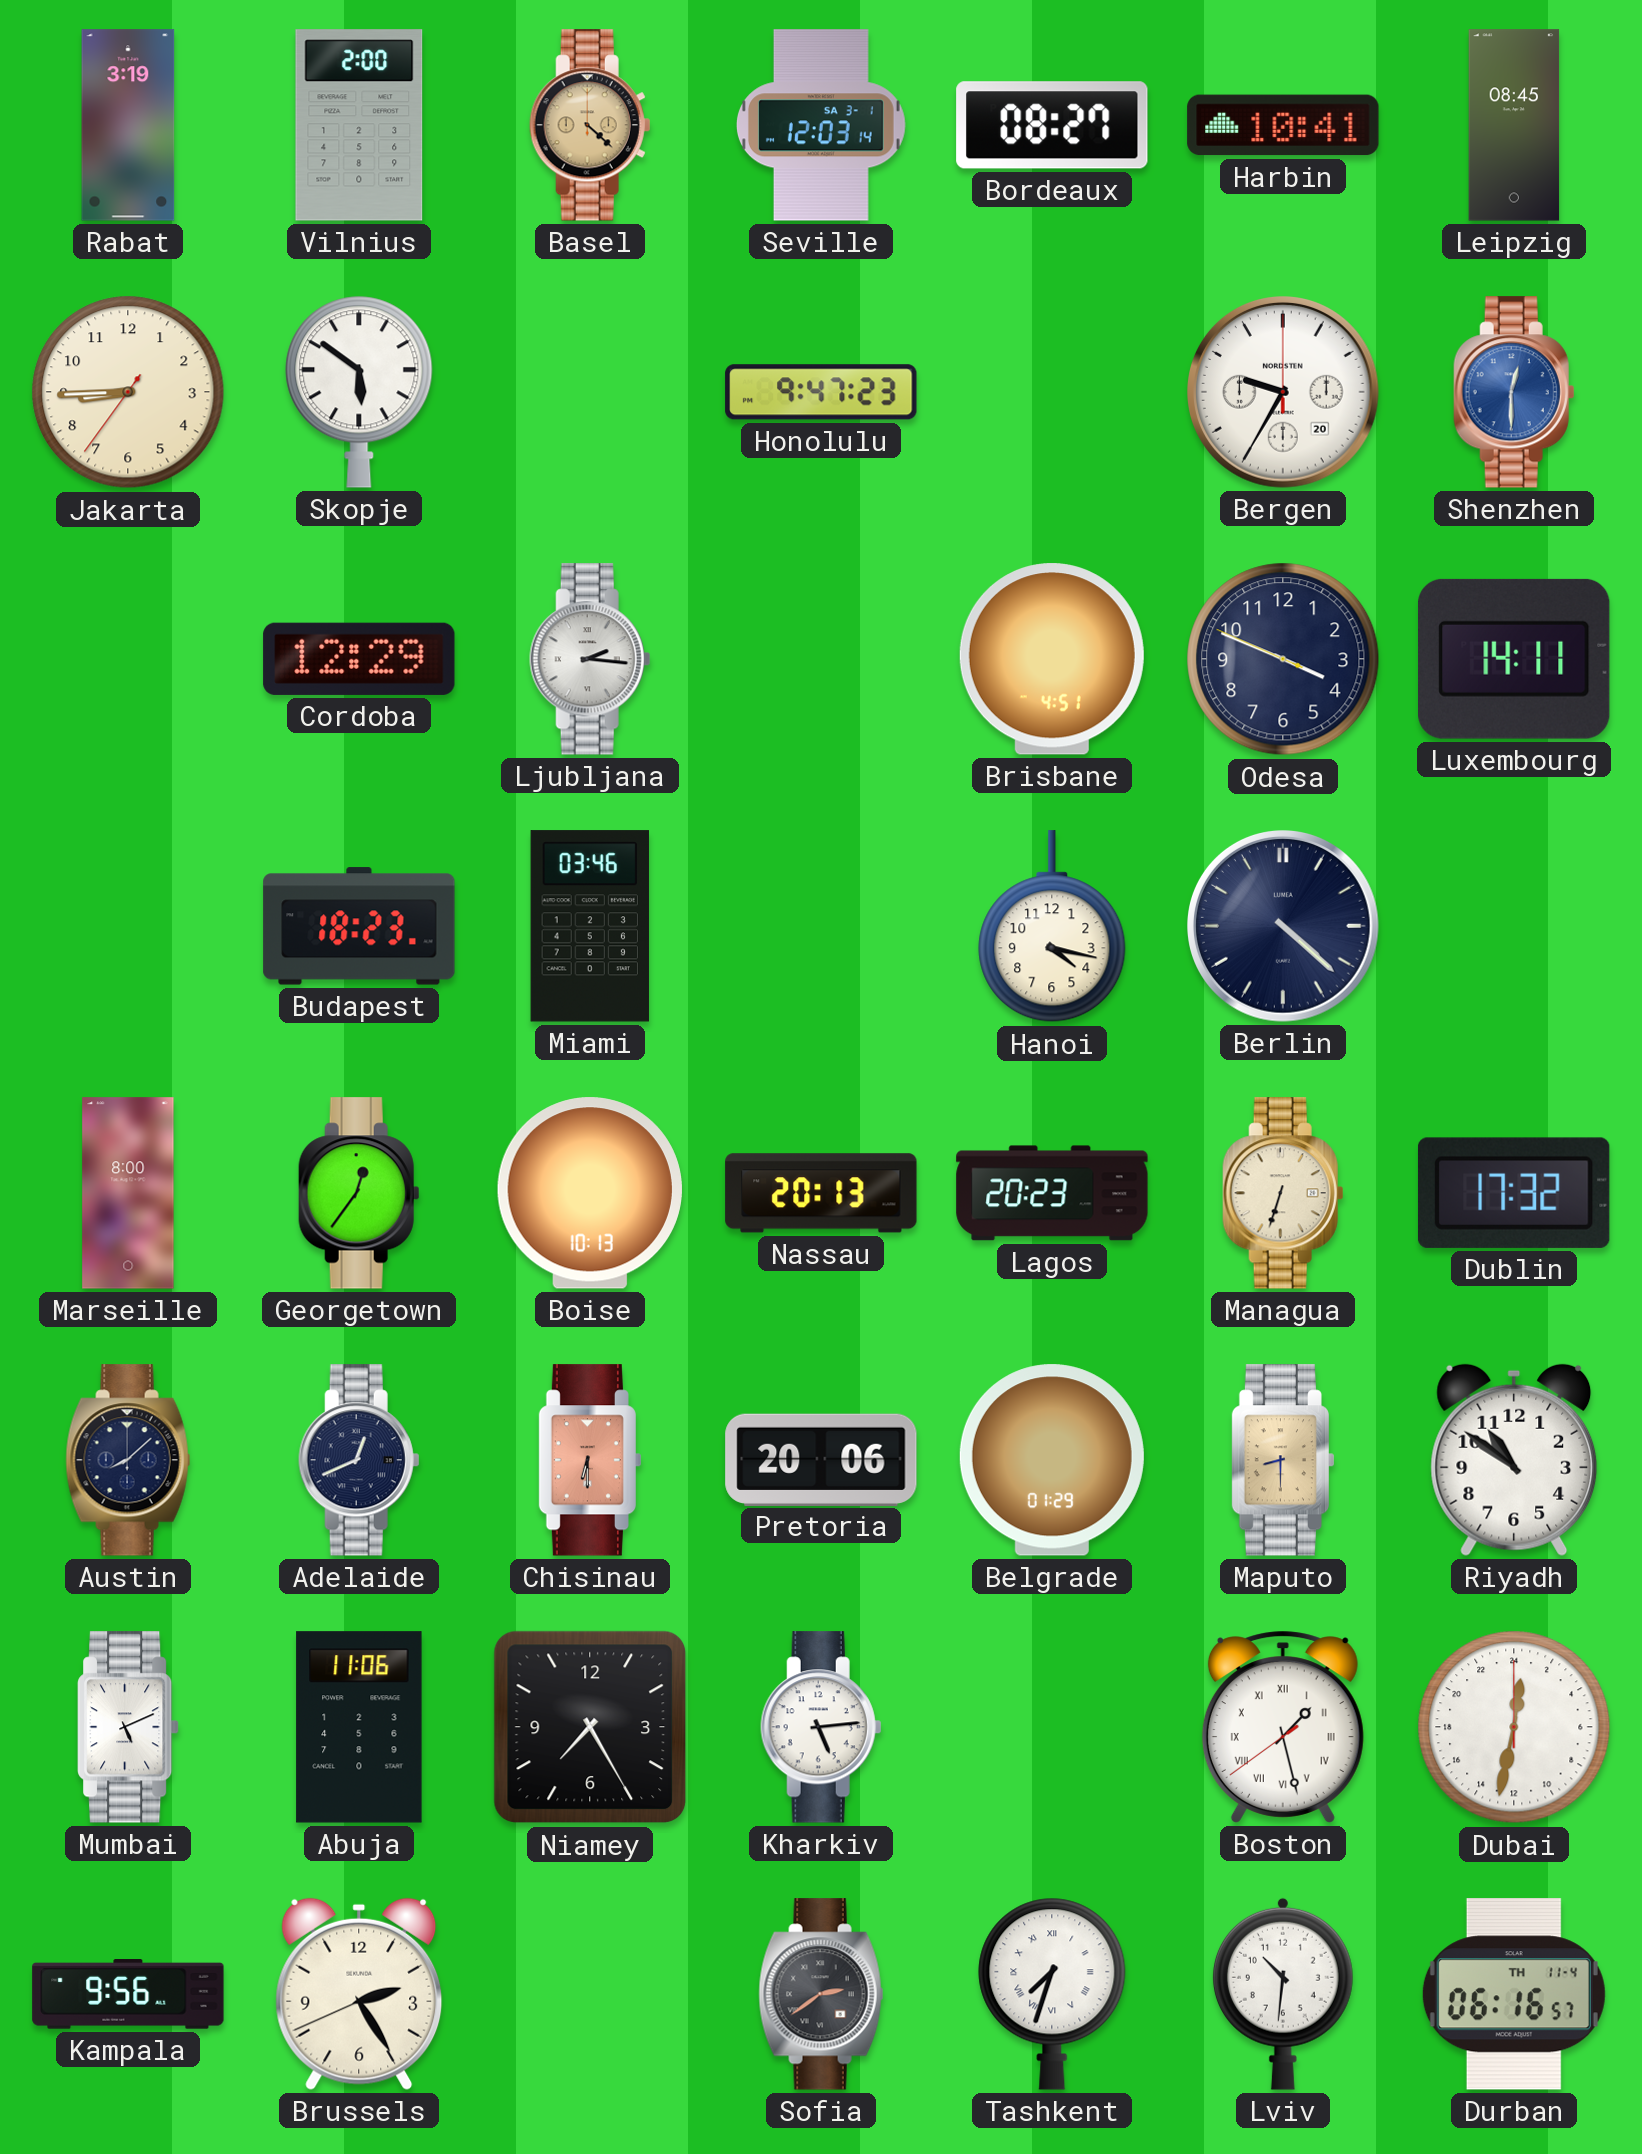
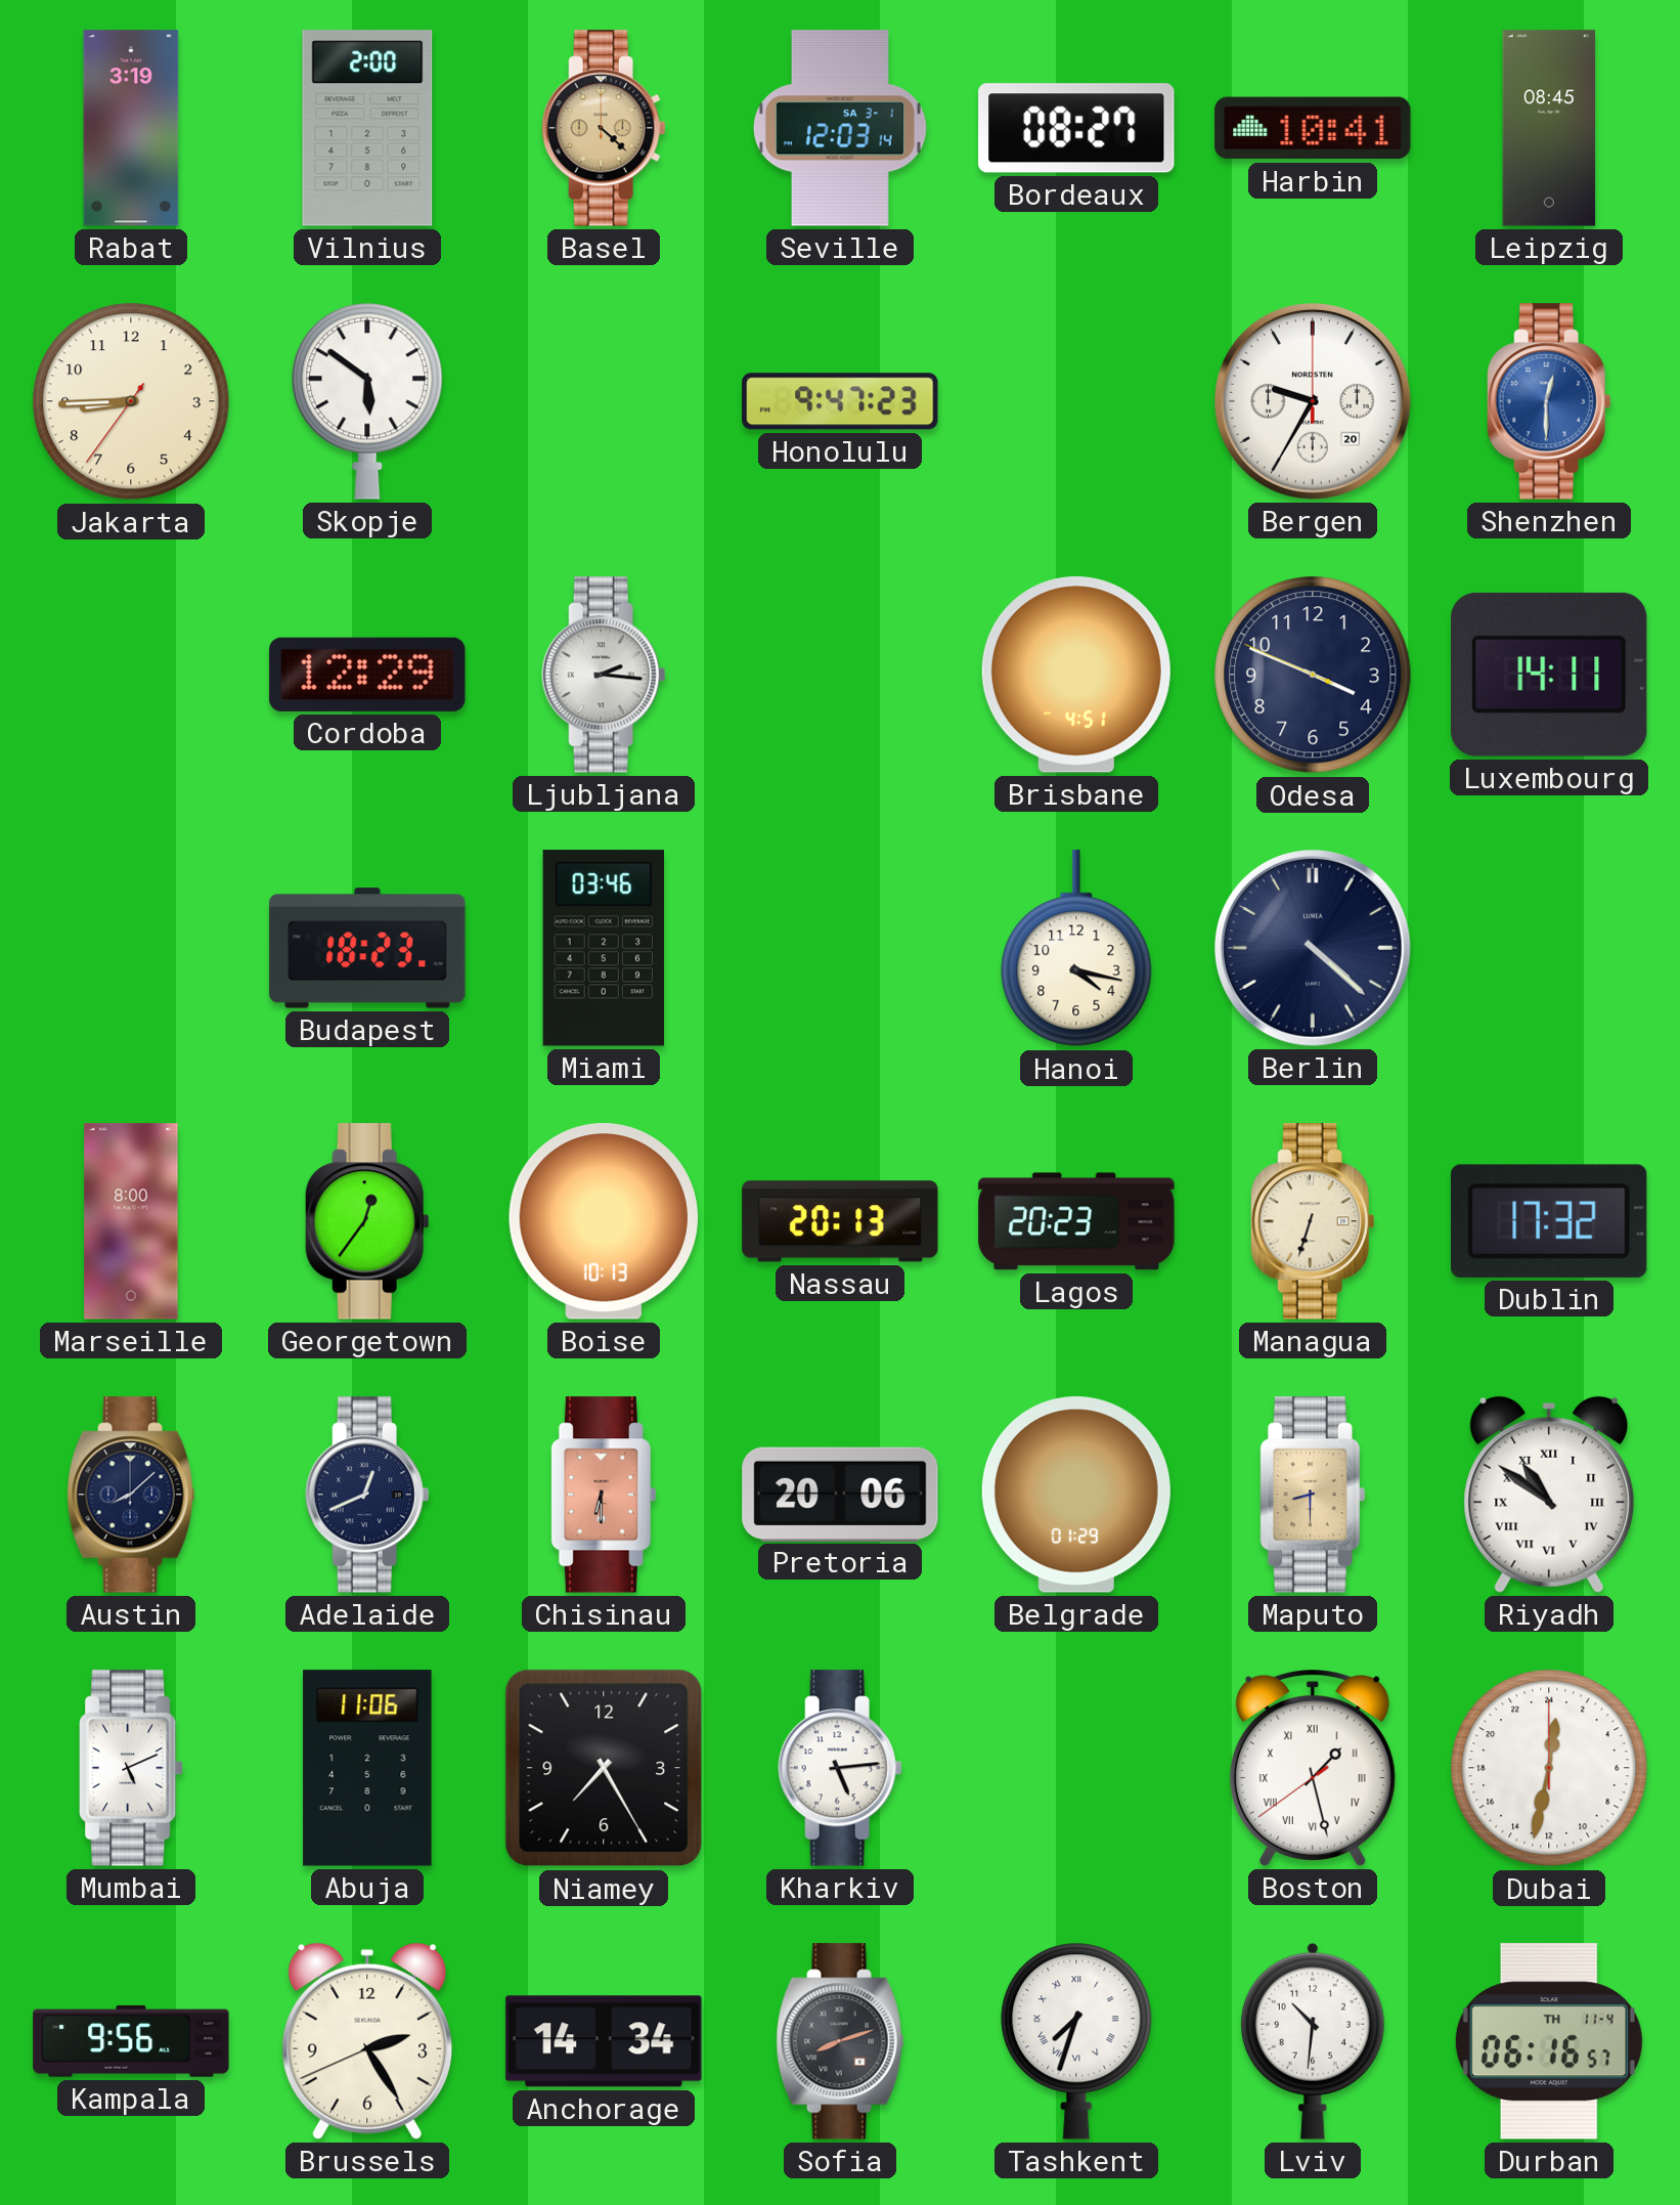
Riyadh numerals: Arabic -> Roman
Anchorage: none -> 14:34
Sofia: 2:39 -> 8:12
